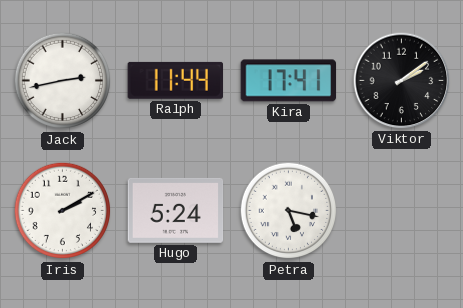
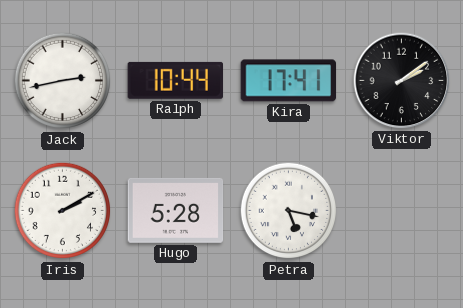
Ralph: 11:44 -> 10:44
Hugo: 5:24 -> 5:28
